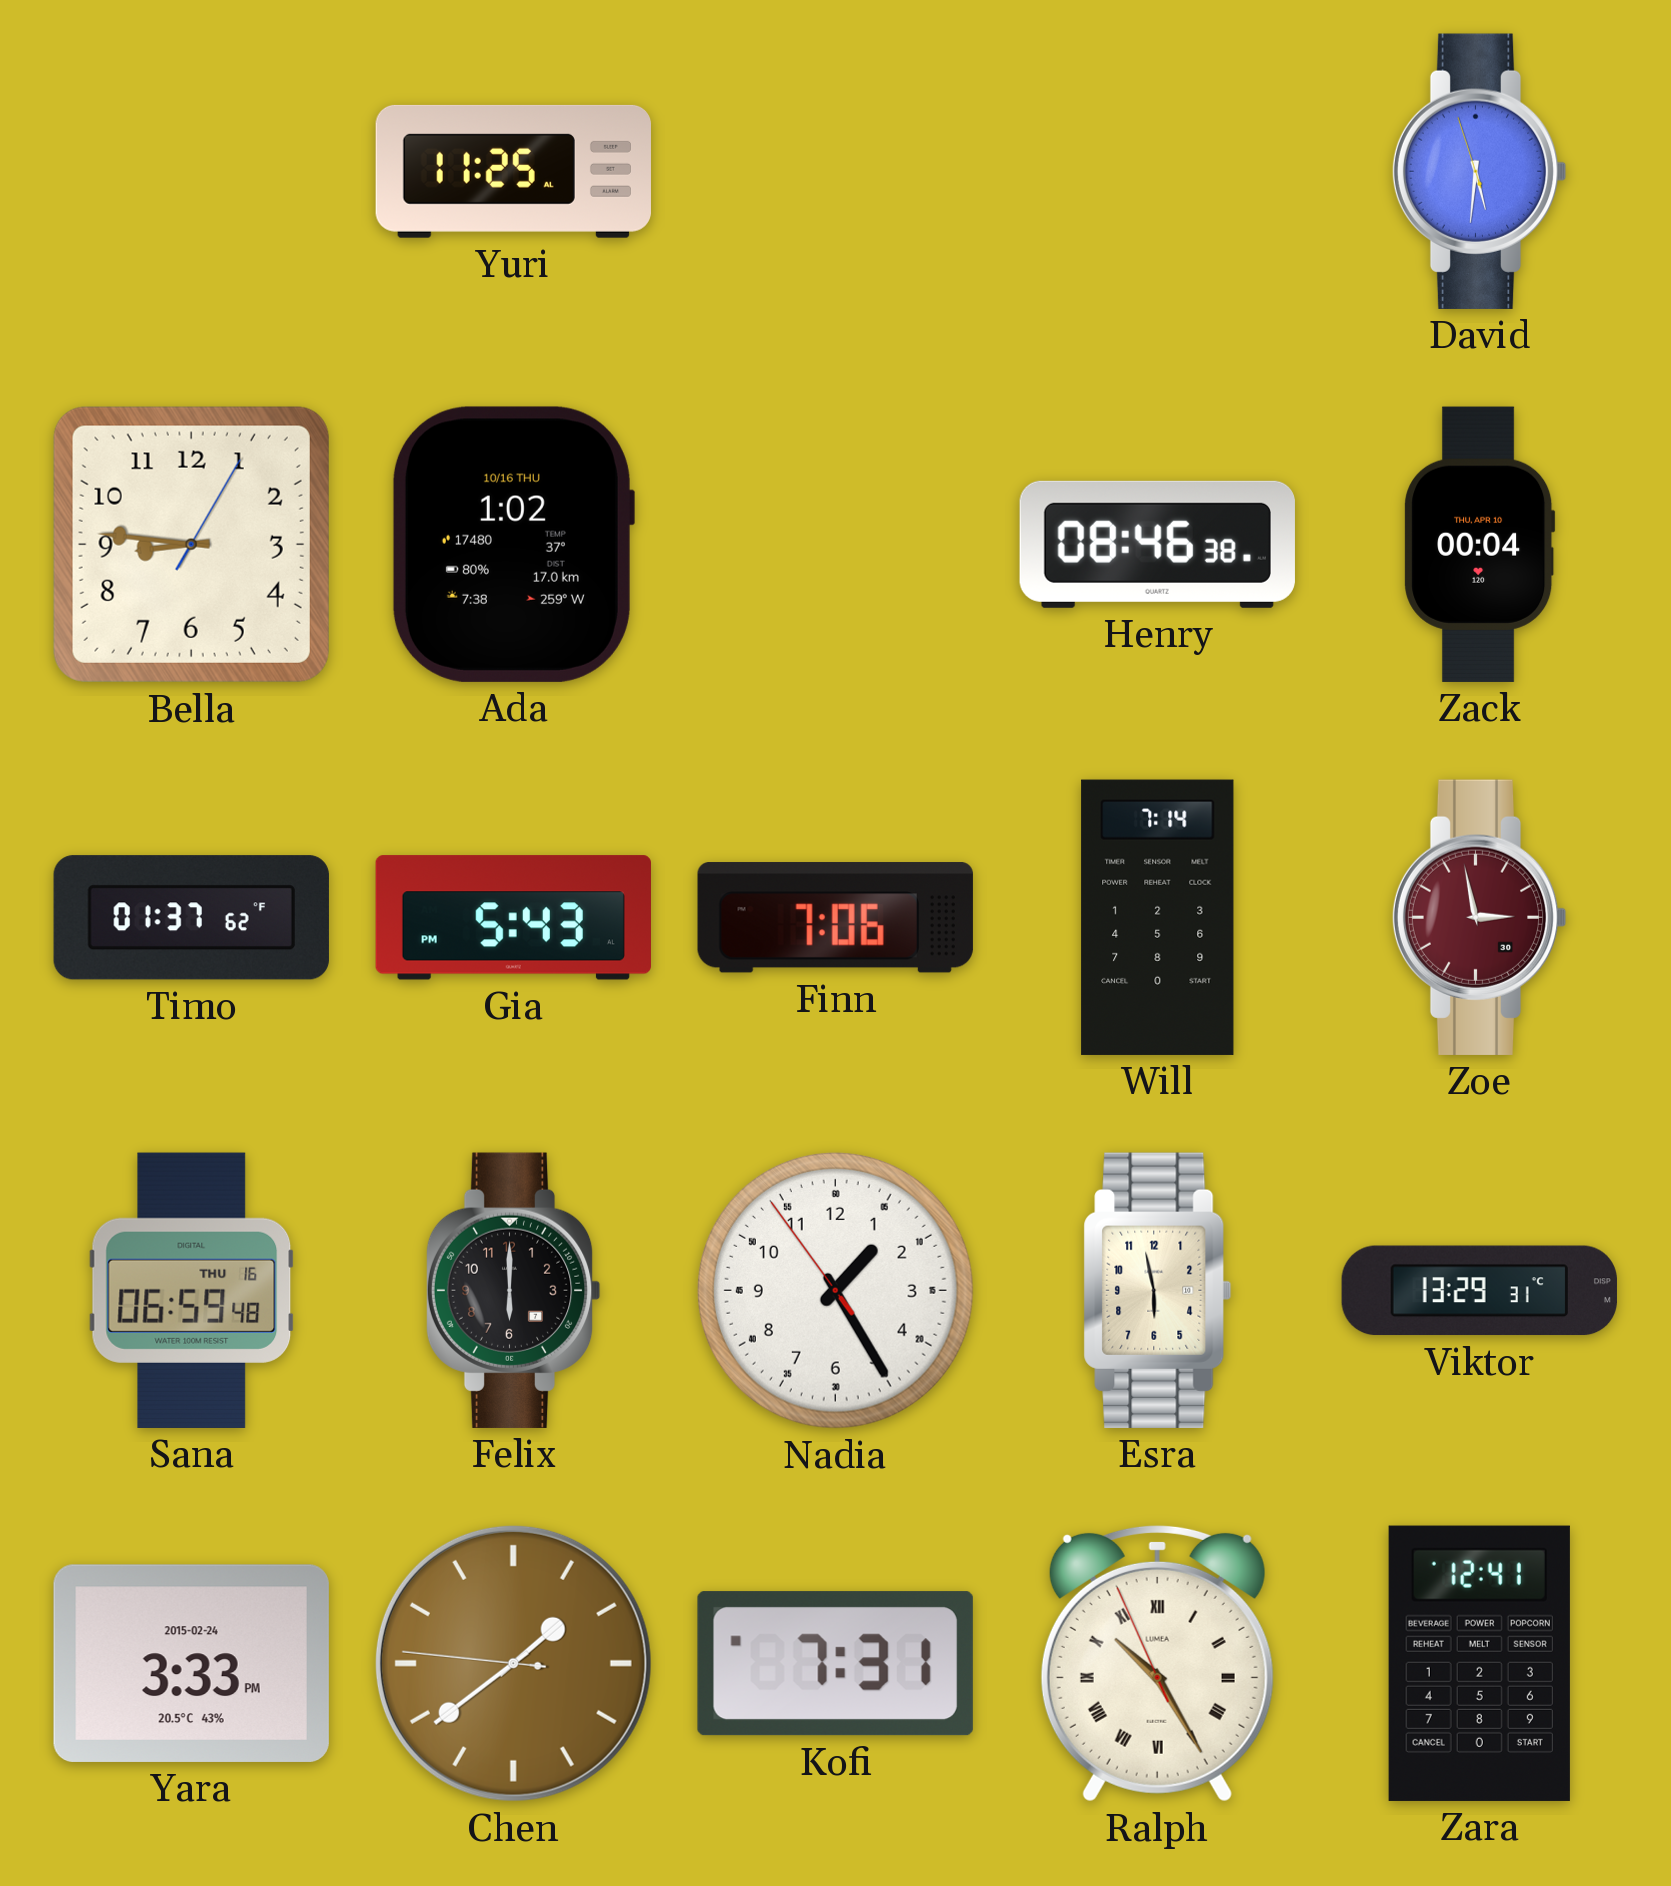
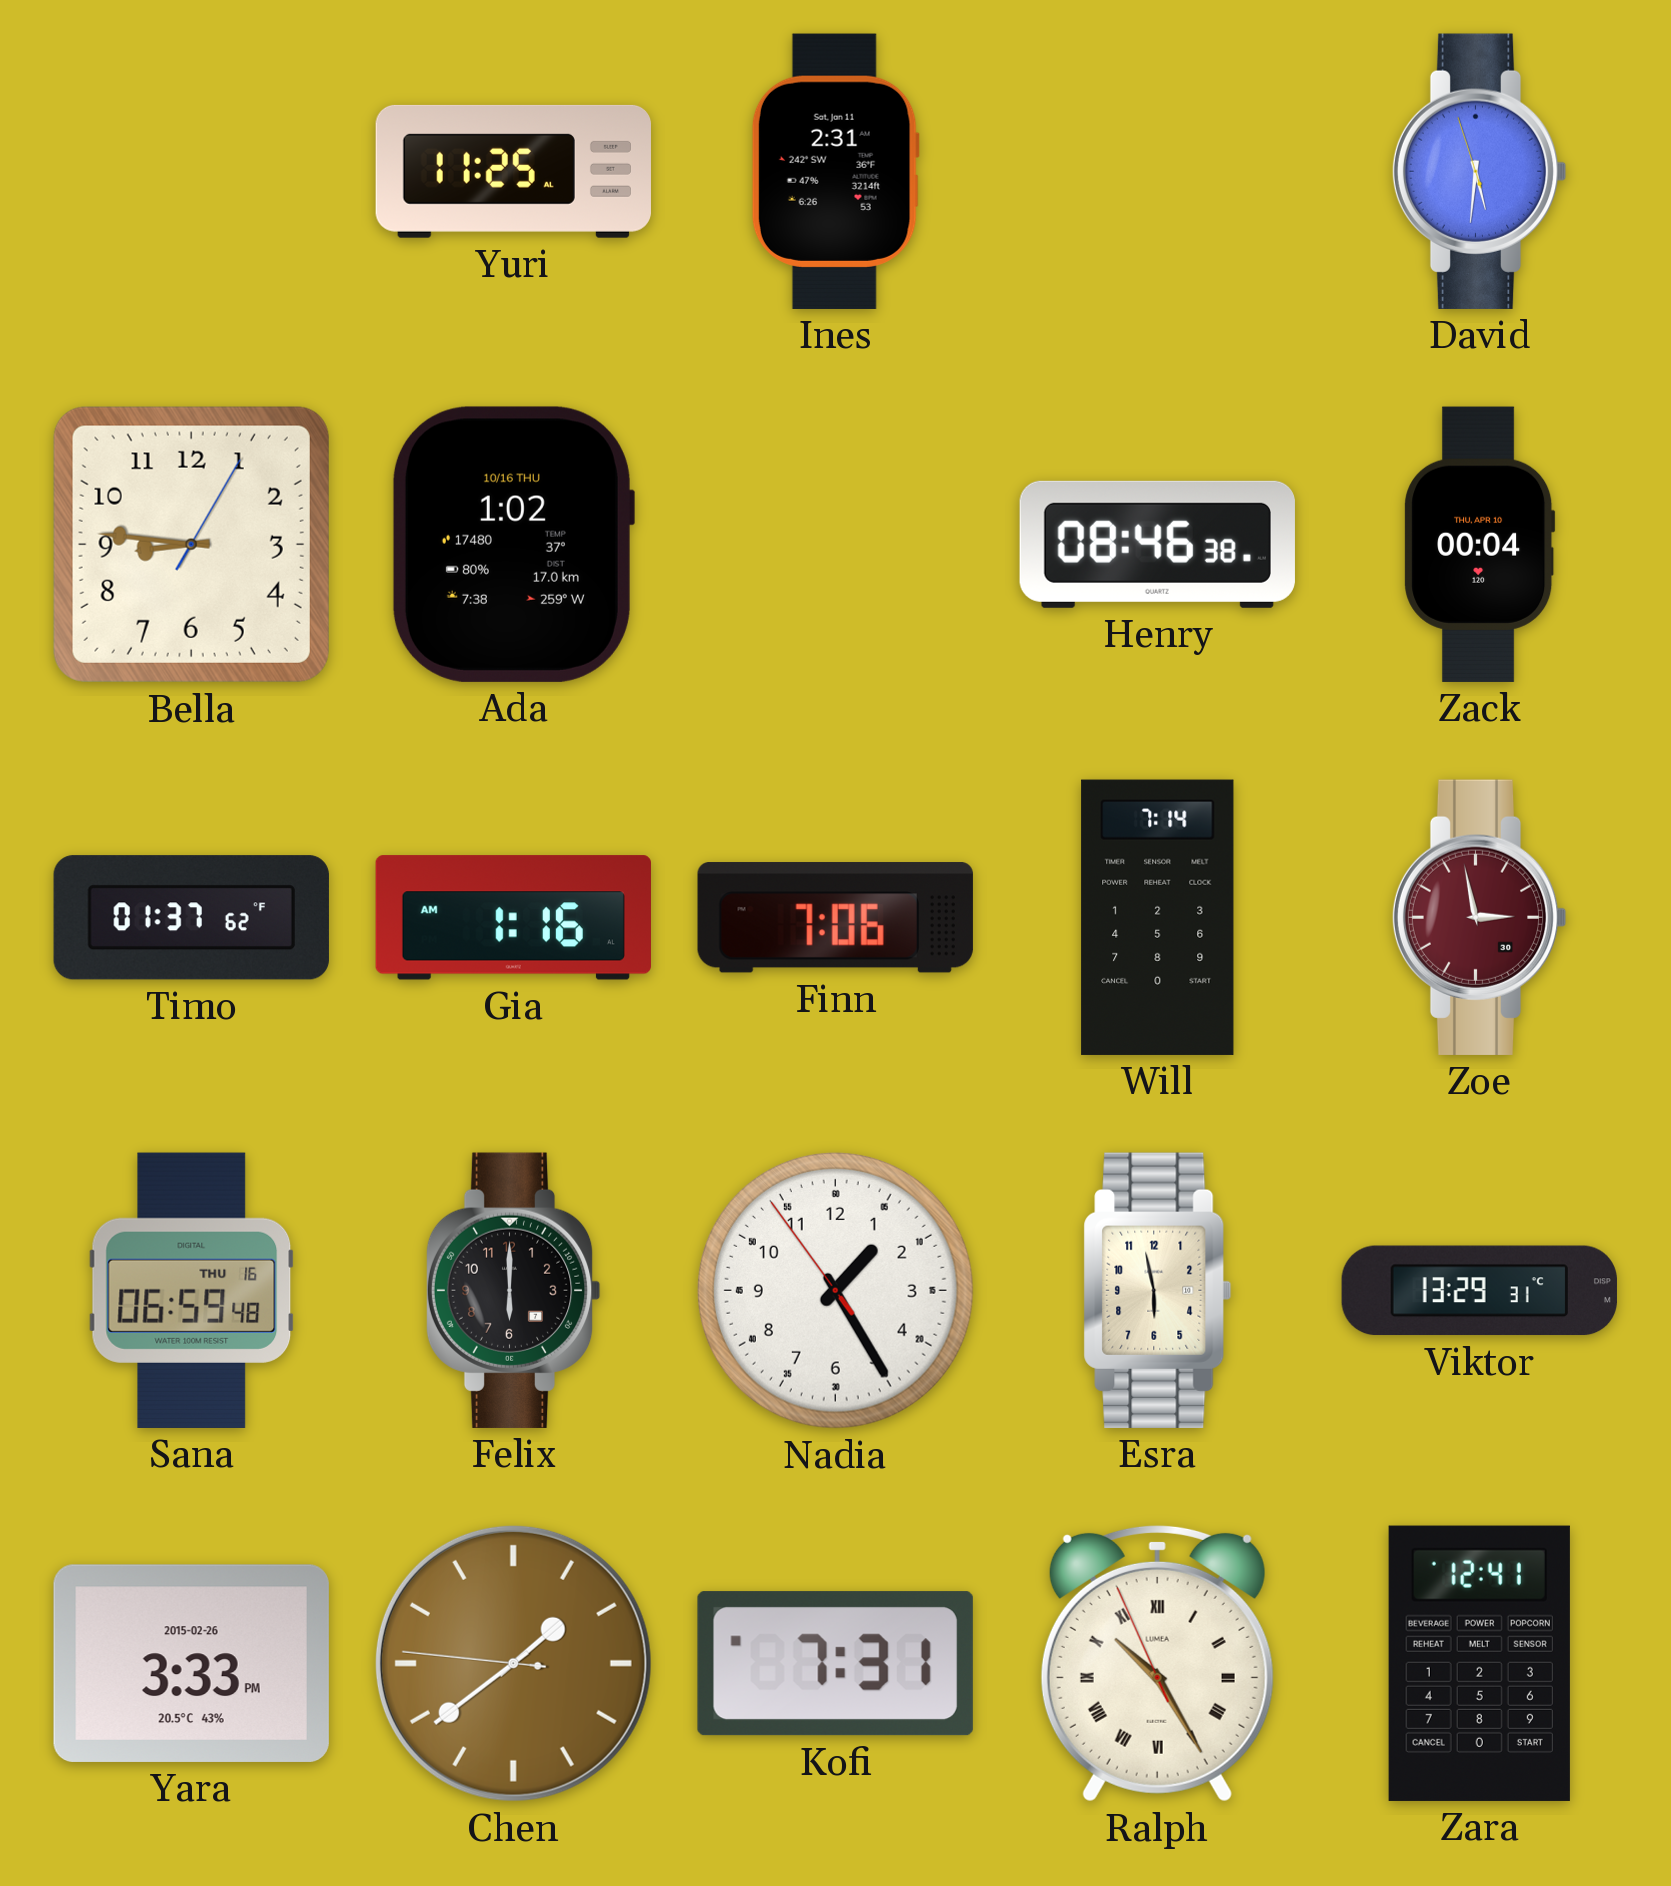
Ines: none -> 2:31
Gia: 5:43 -> 1:16
Yara date: 2015-02-24 -> 2015-02-26
